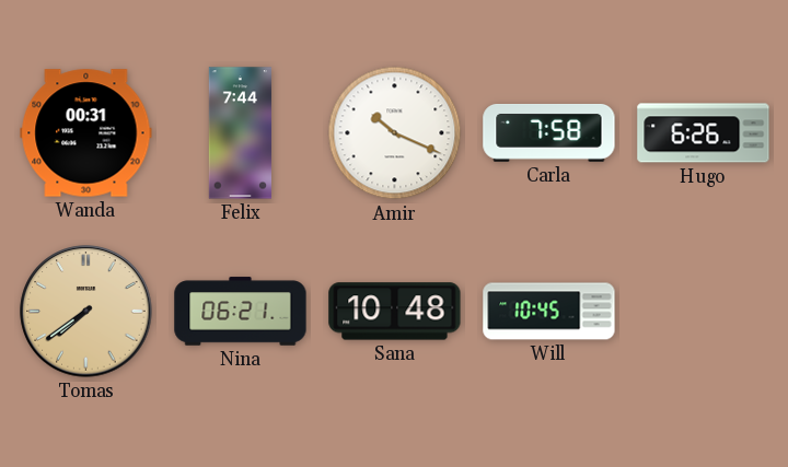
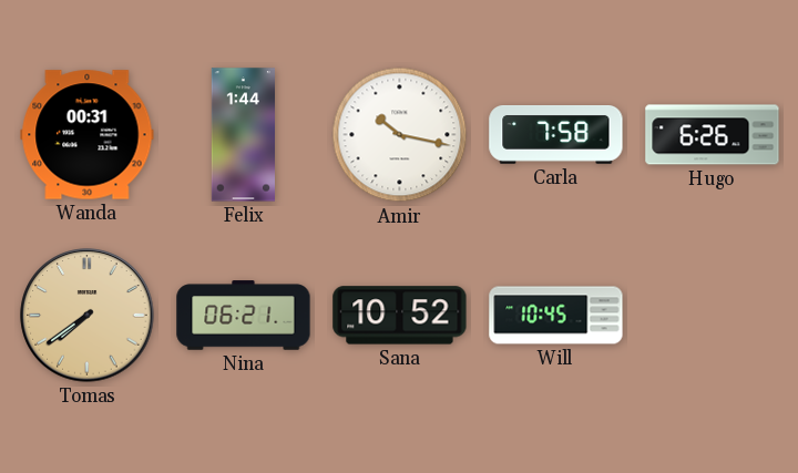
Felix: 7:44 -> 1:44
Amir: 10:19 -> 10:17
Sana: 10:48 -> 10:52
